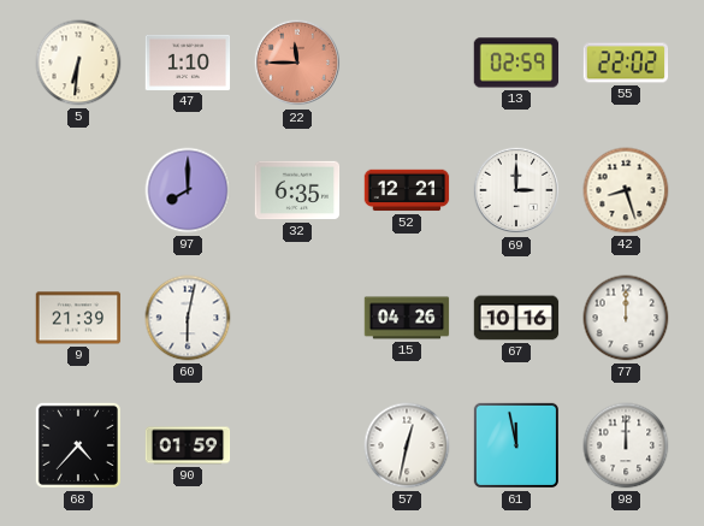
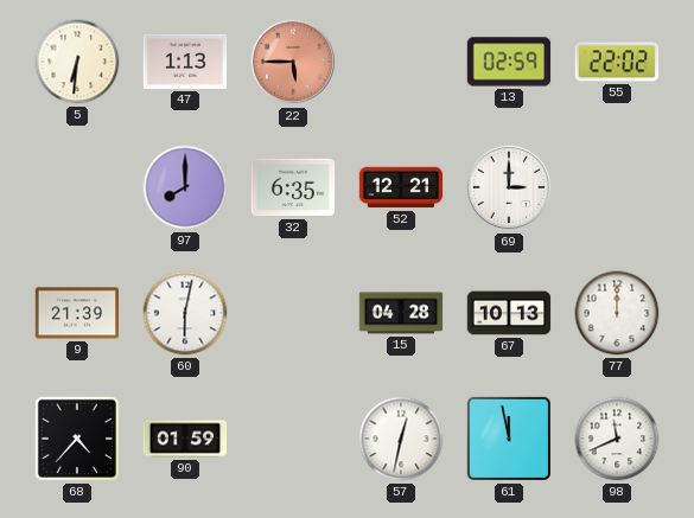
47: 1:10 -> 1:13
22: 11:45 -> 5:45
42: 8:27 -> none
15: 04:26 -> 04:28
67: 10:16 -> 10:13
98: 12:00 -> 11:41
